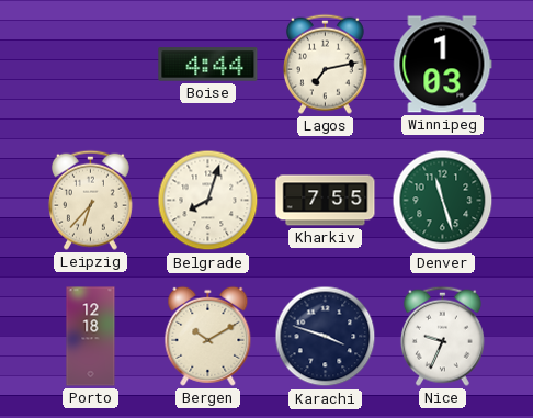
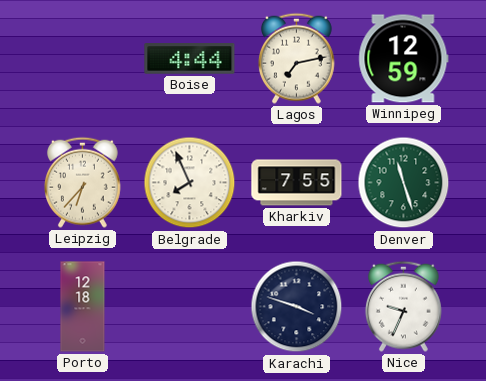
Winnipeg: 1:03 -> 12:59
Belgrade: 8:03 -> 7:56
Bergen: 10:10 -> none
